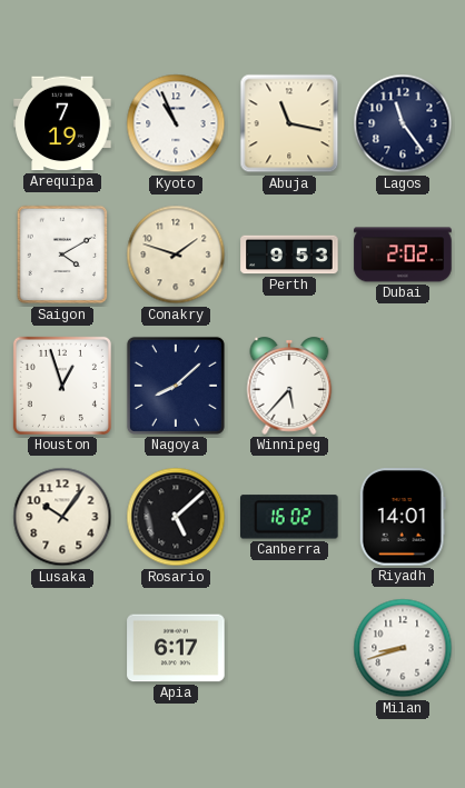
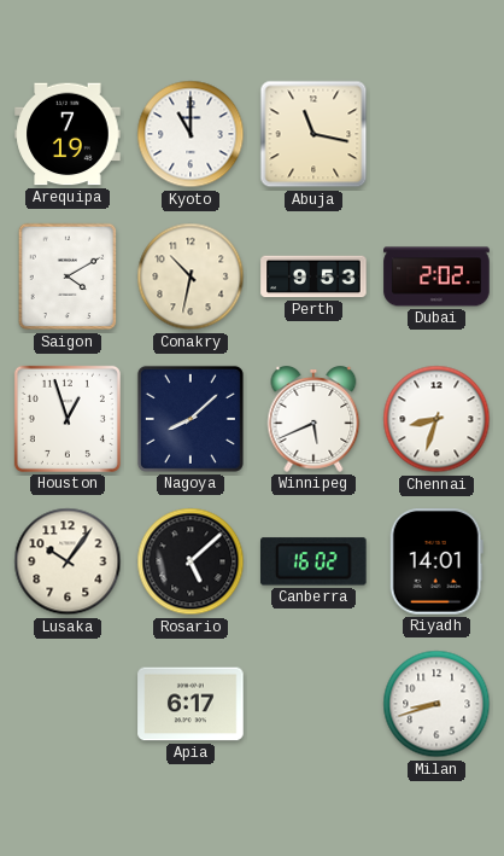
Kyoto: 10:56 -> 11:00
Lagos: 11:24 -> none
Conakry: 1:48 -> 10:32
Winnipeg: 5:37 -> 5:41
Chennai: none -> 8:33
